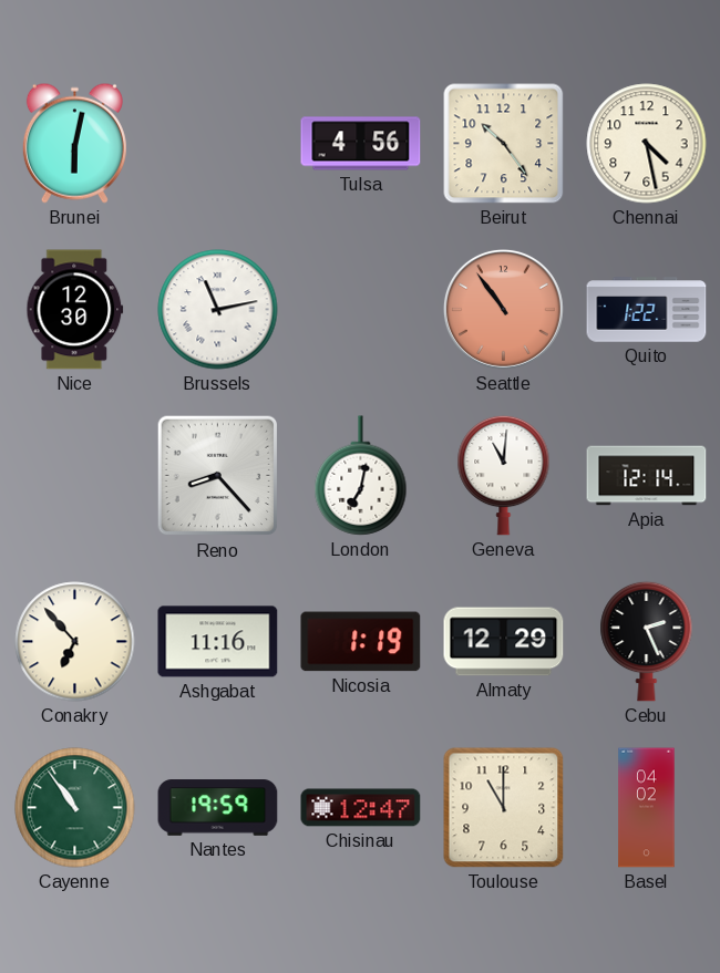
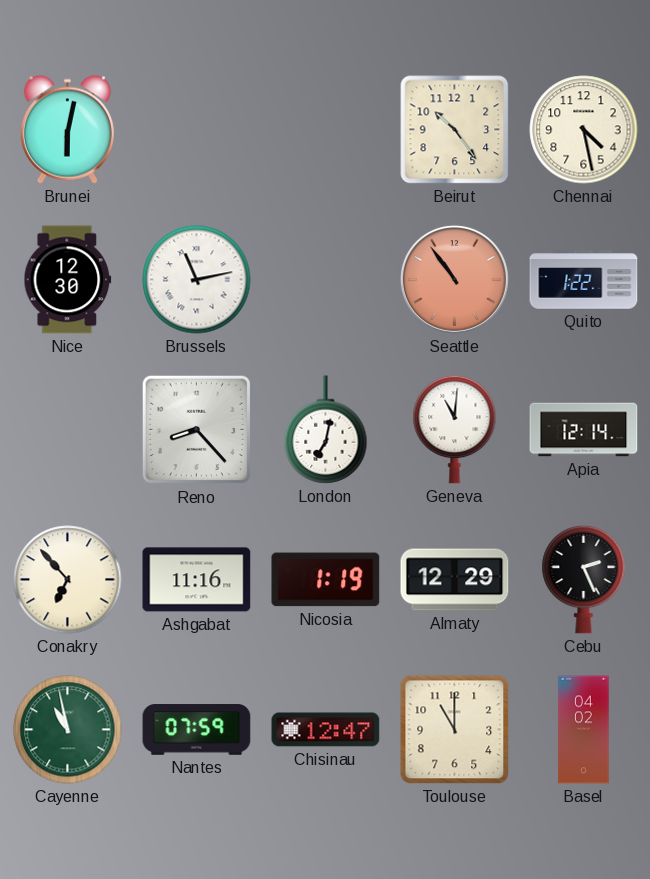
Tulsa: 4:56 -> none
Cayenne: 10:54 -> 10:58
Nantes: 19:59 -> 07:59
